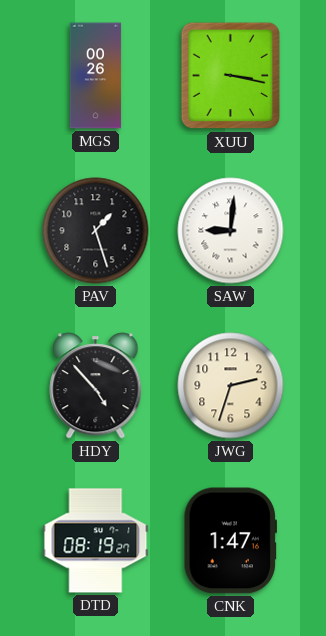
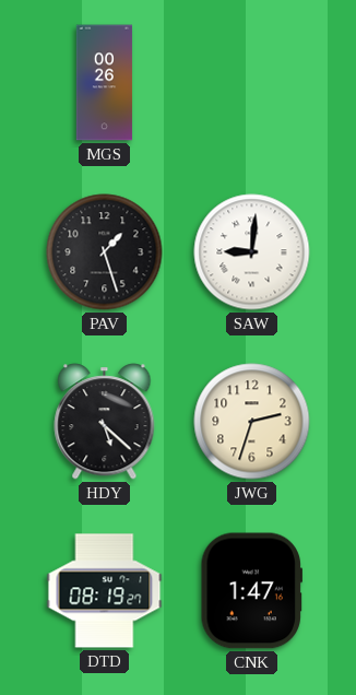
XUU: 3:17 -> none
HDY: 4:53 -> 5:22
